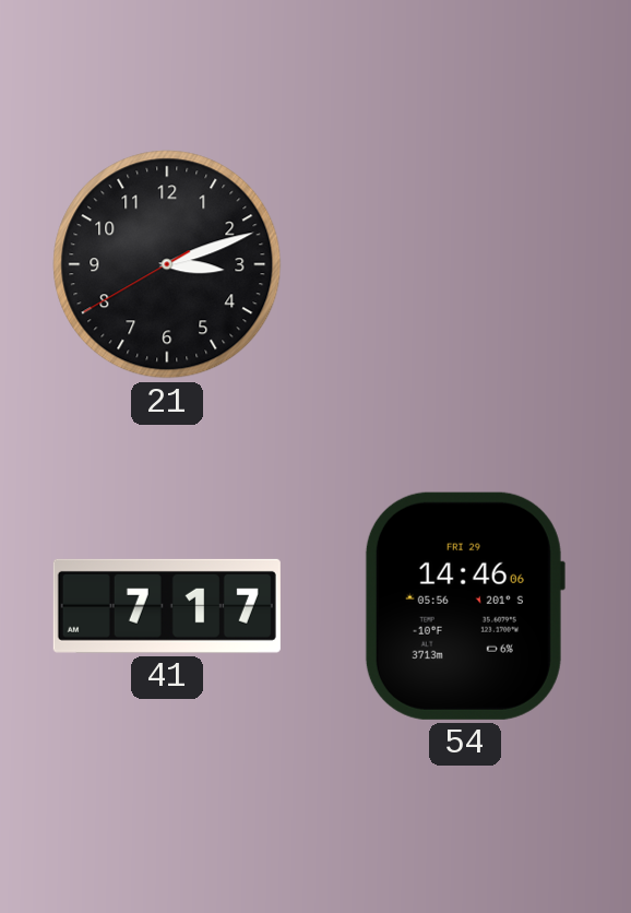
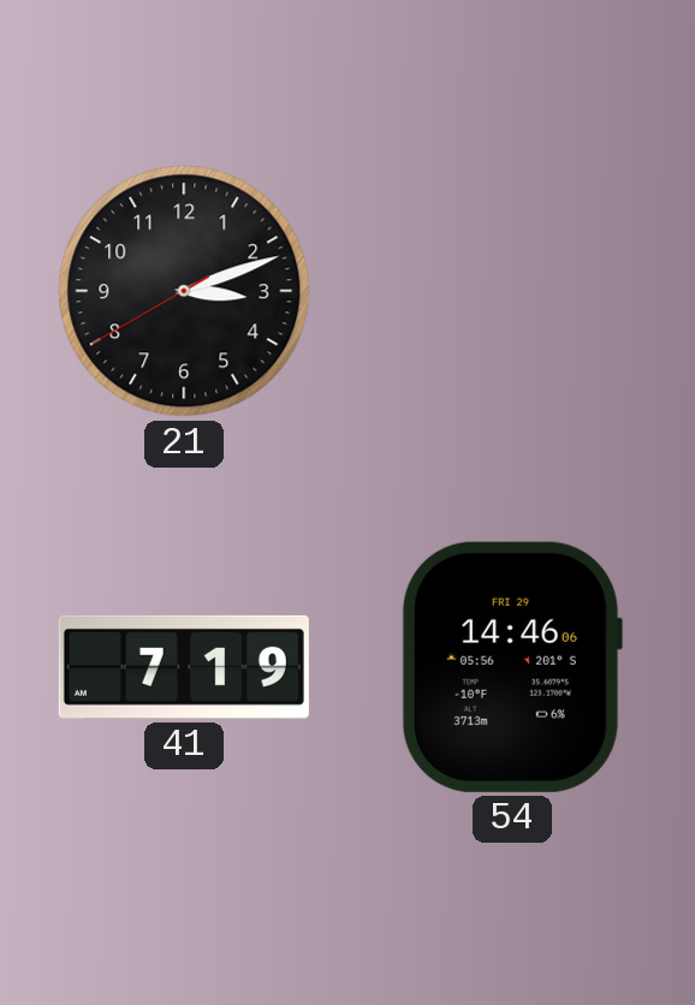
41: 7:17 -> 7:19
